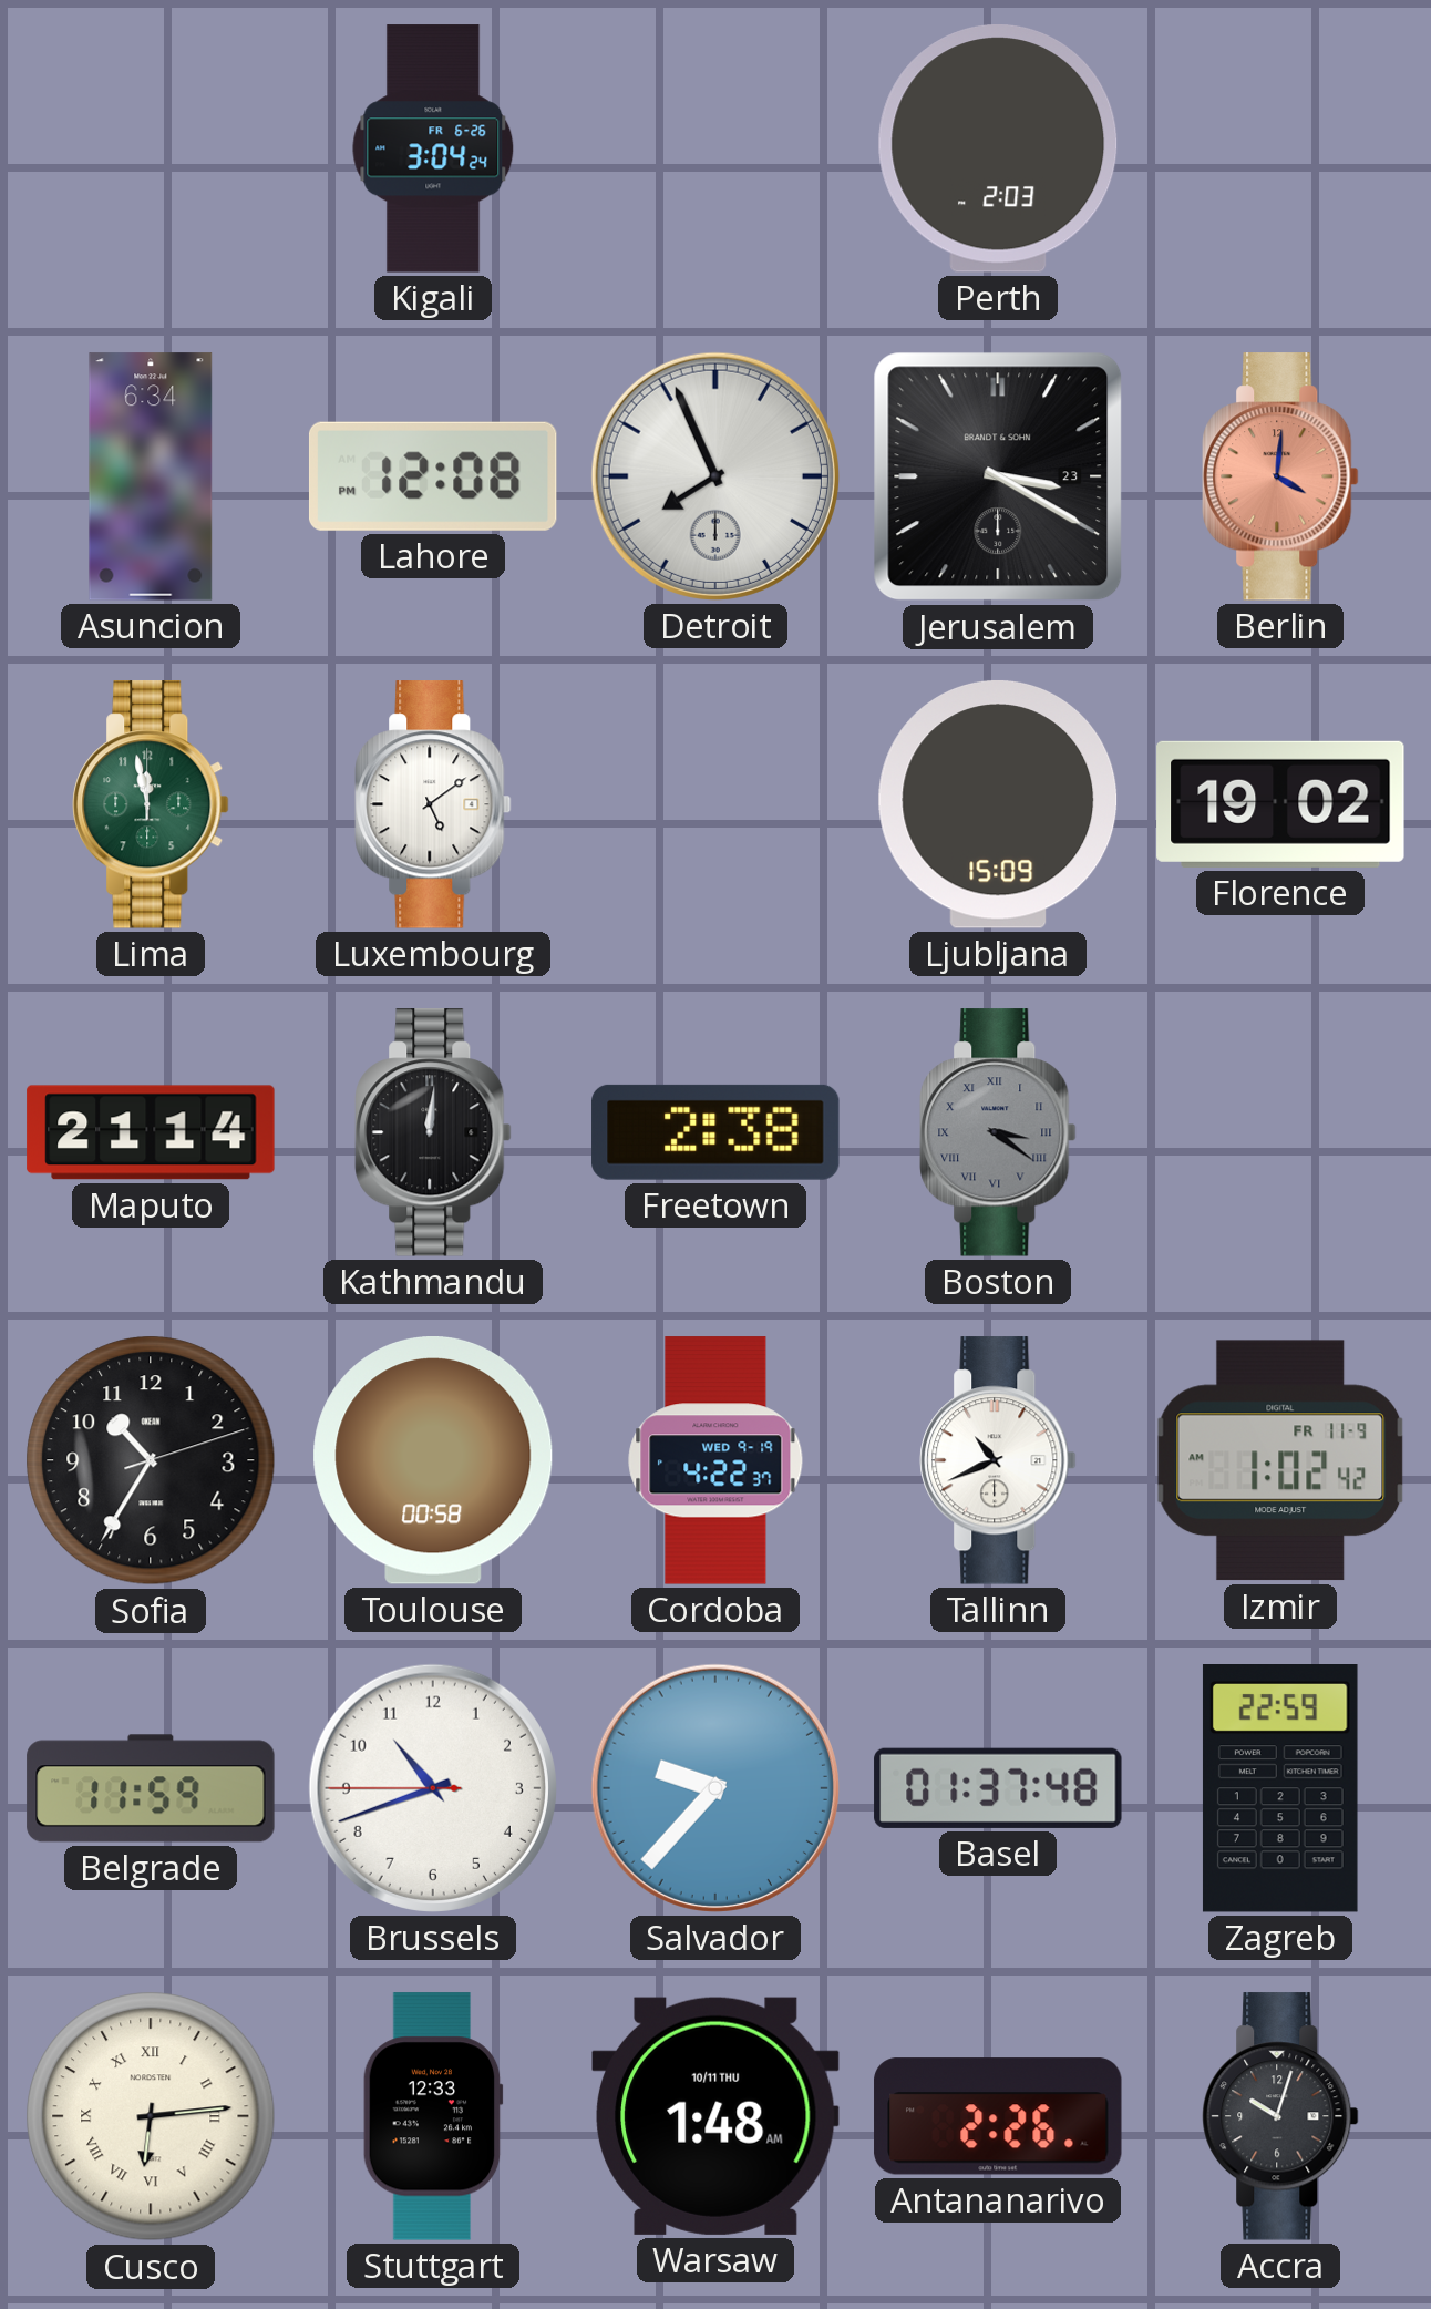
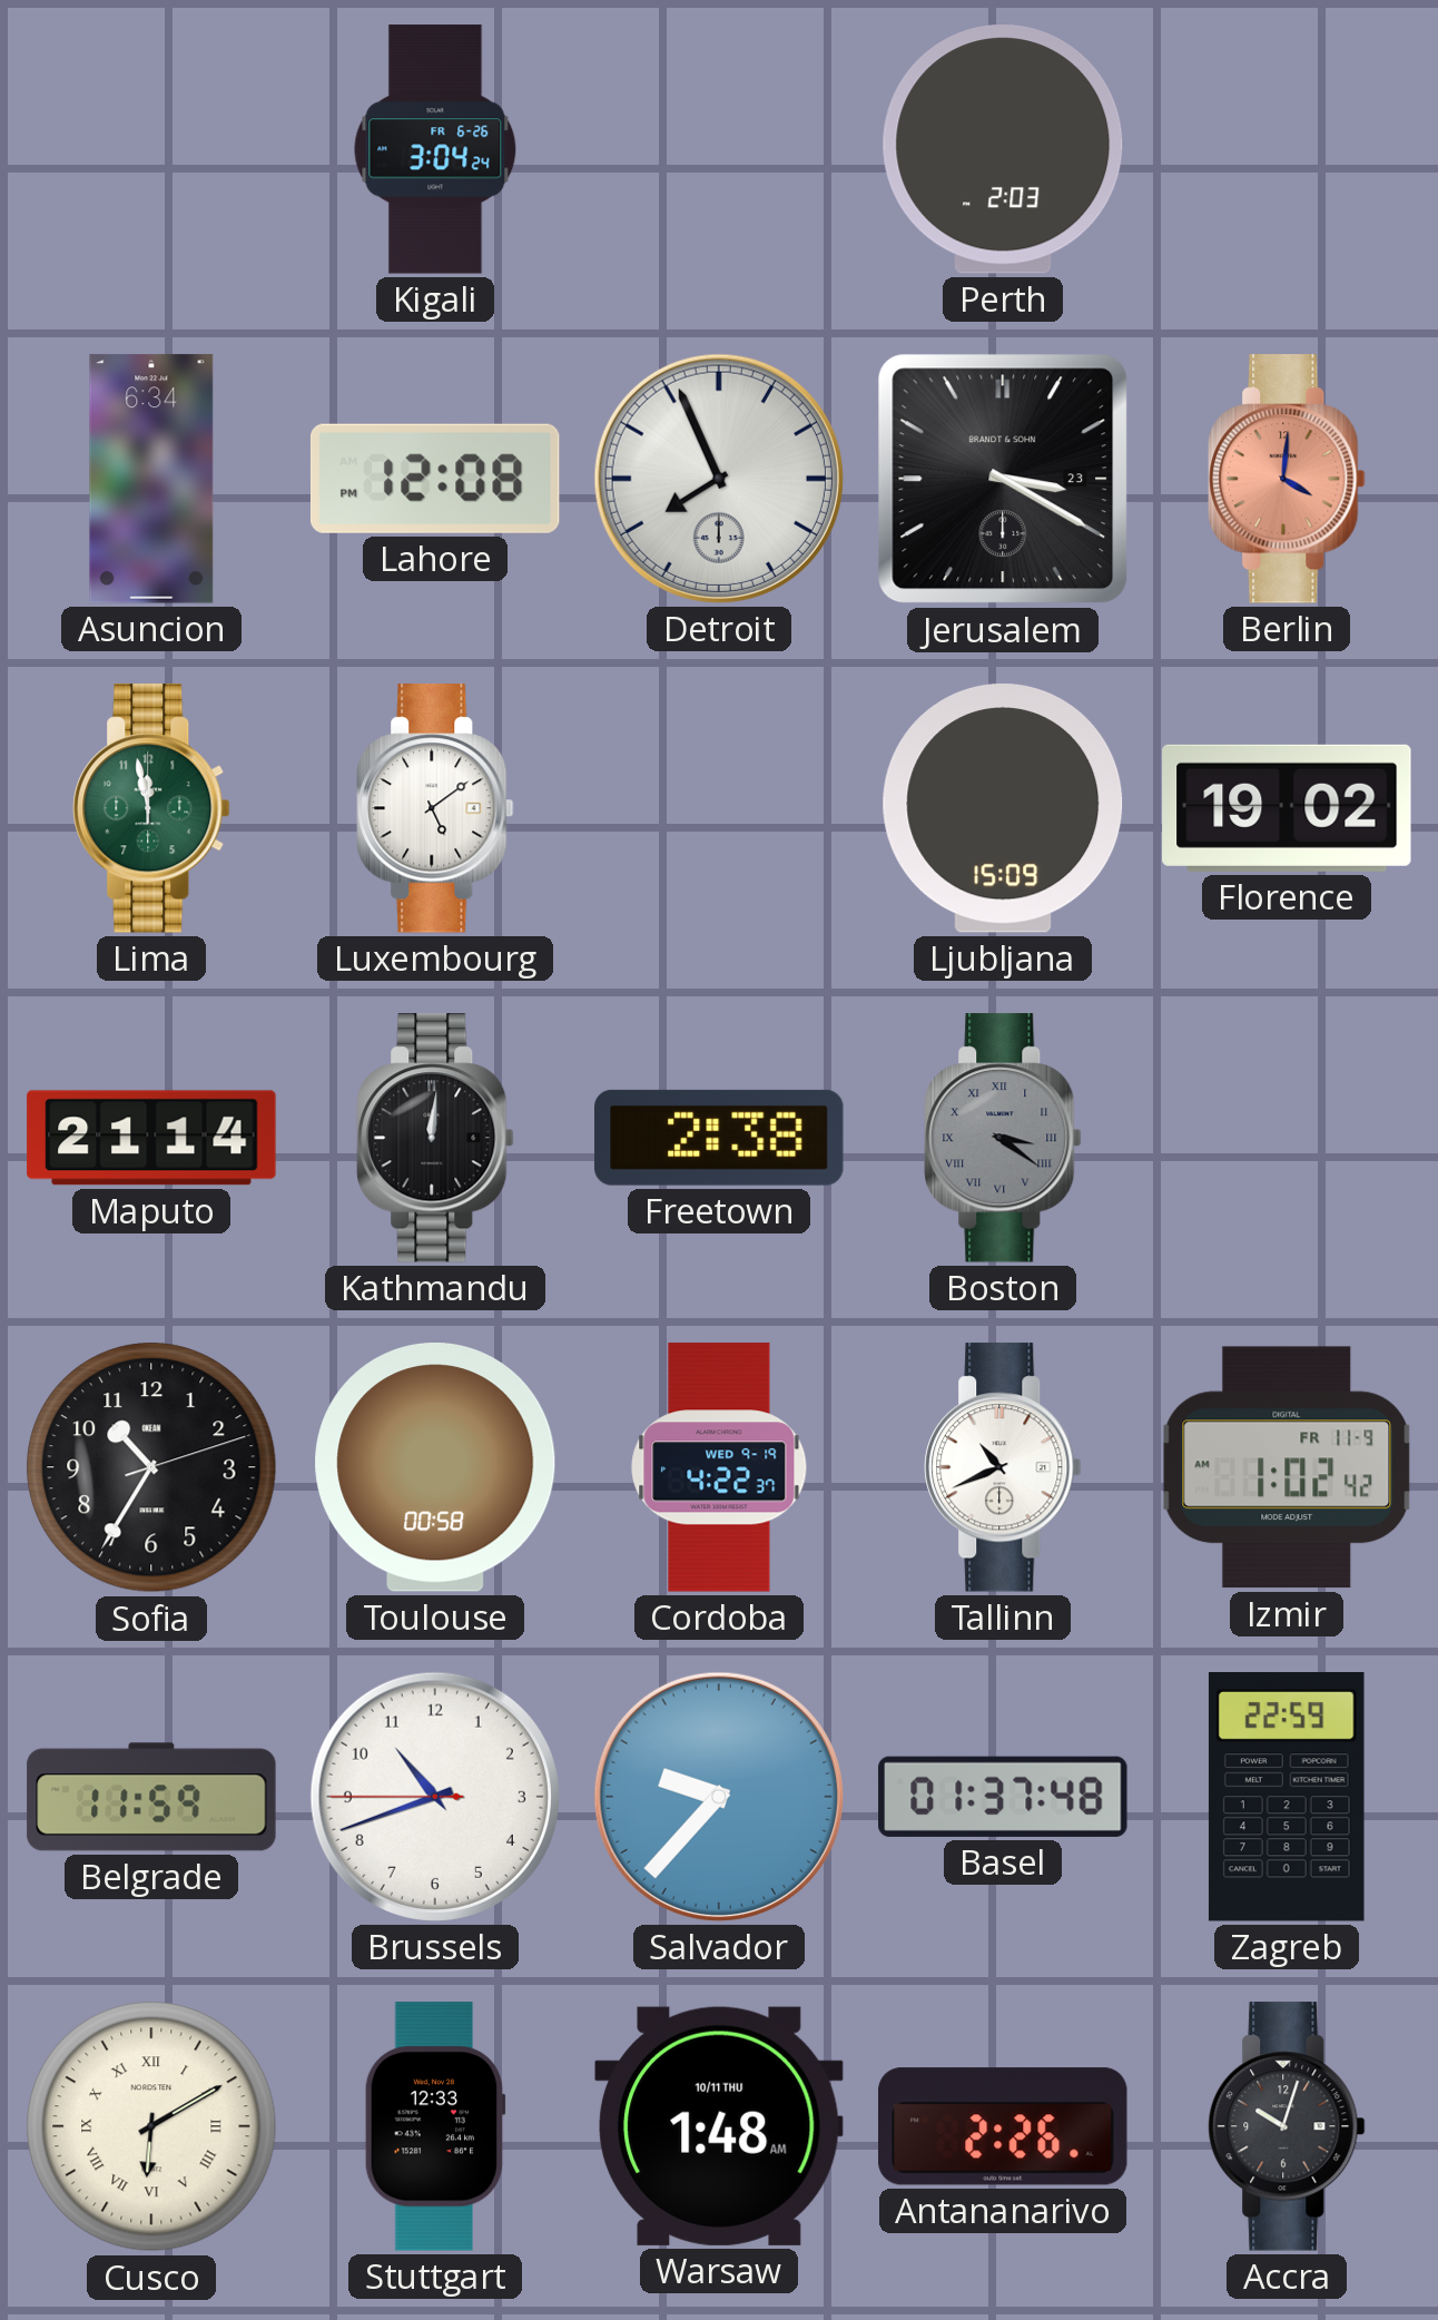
Cusco: 6:14 -> 6:10
